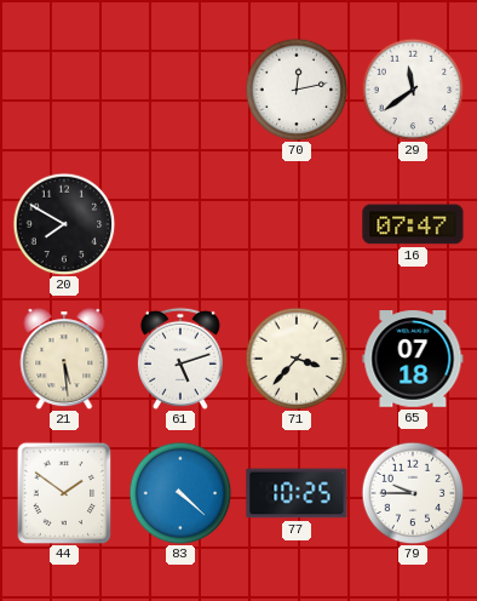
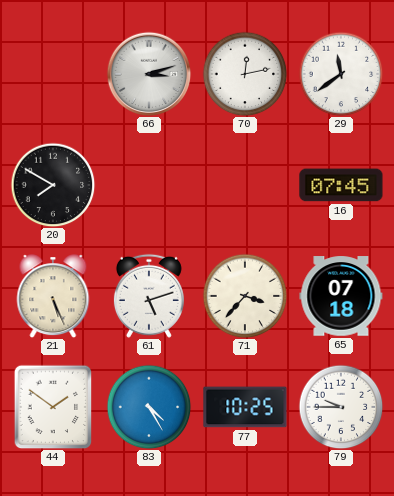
66: none -> 3:12
16: 07:47 -> 07:45
21: 5:29 -> 5:26
83: 4:22 -> 4:25
